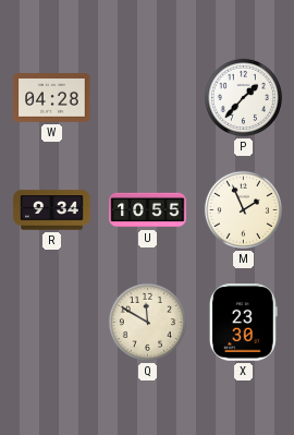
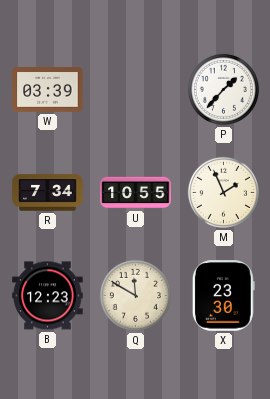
W: 04:28 -> 03:39
R: 9:34 -> 7:34
B: none -> 12:23
